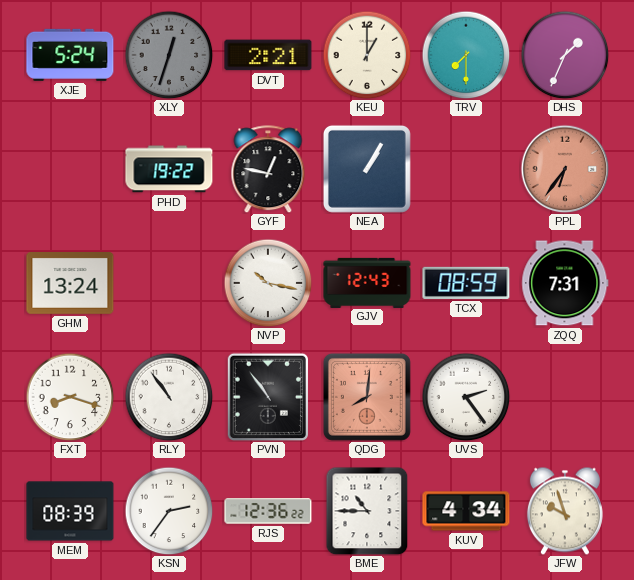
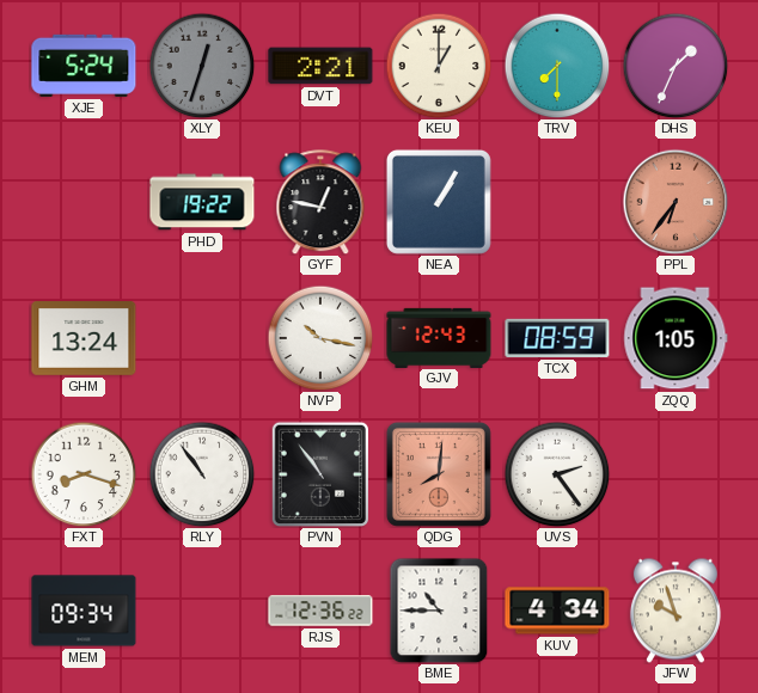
ZQQ: 7:31 -> 1:05
MEM: 08:39 -> 09:34
KSN: 2:36 -> none
